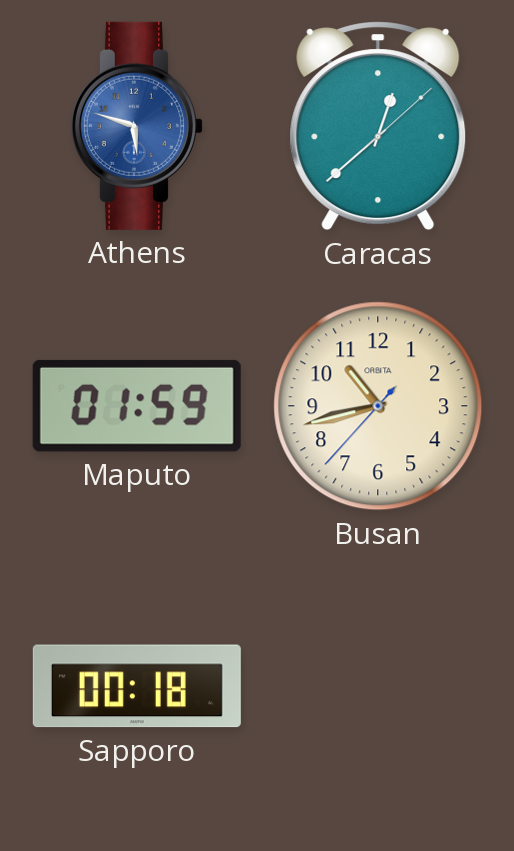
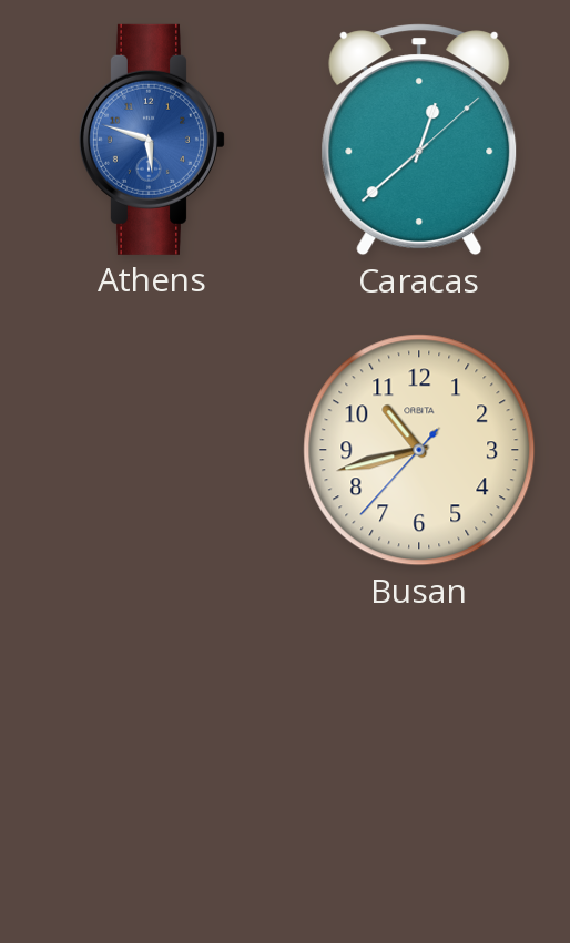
Maputo: 01:59 -> none
Sapporo: 00:18 -> none
